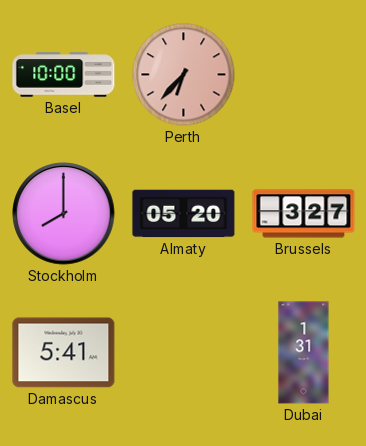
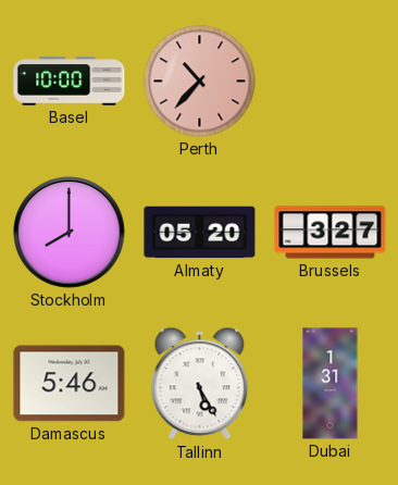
Perth: 6:37 -> 10:37
Damascus: 5:41 -> 5:46
Tallinn: none -> 5:25
